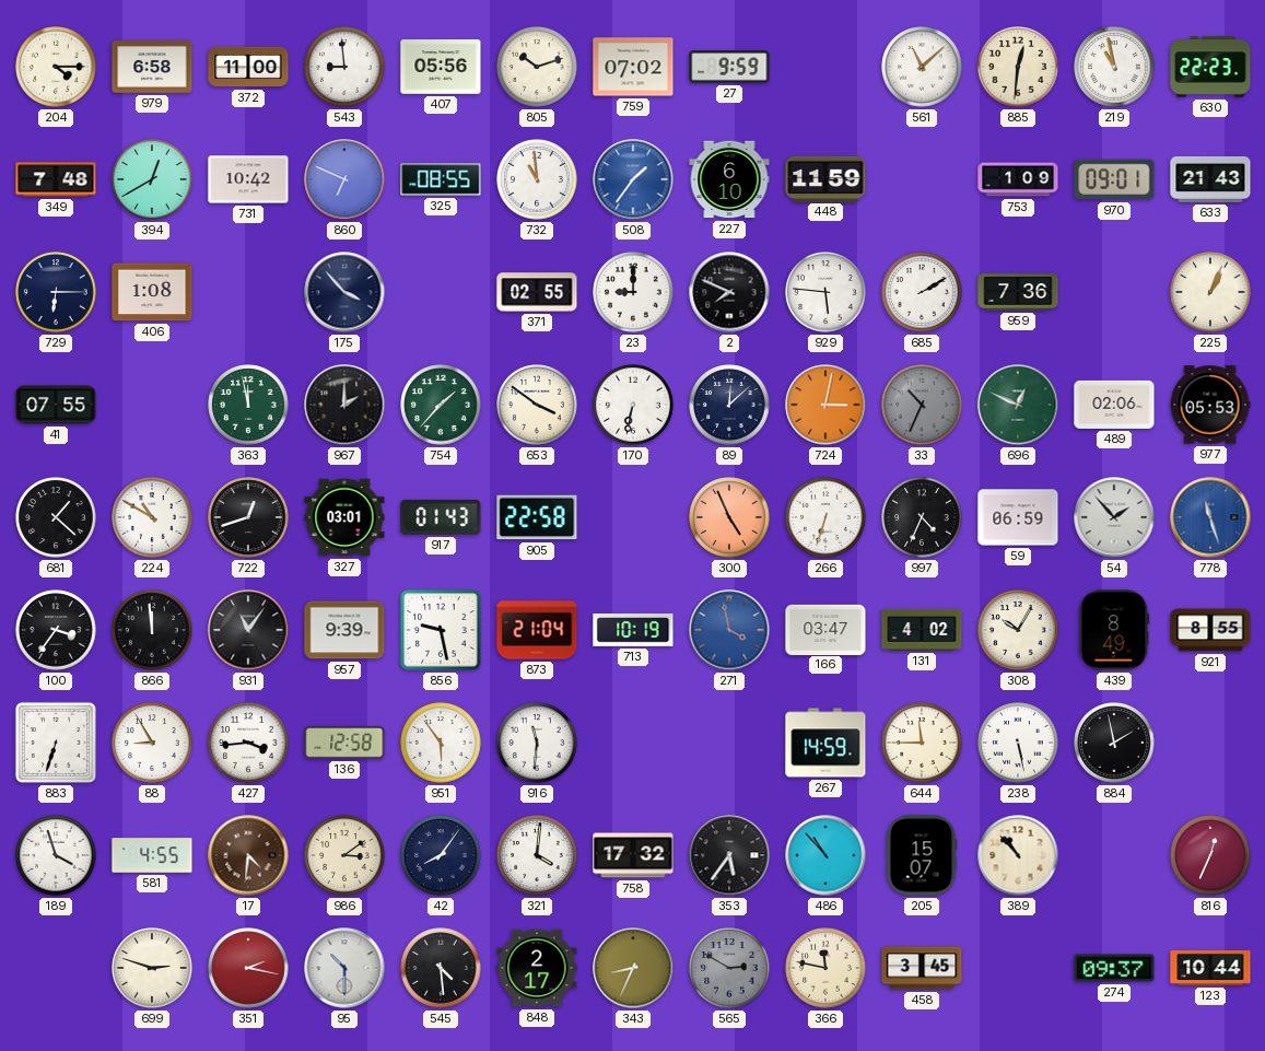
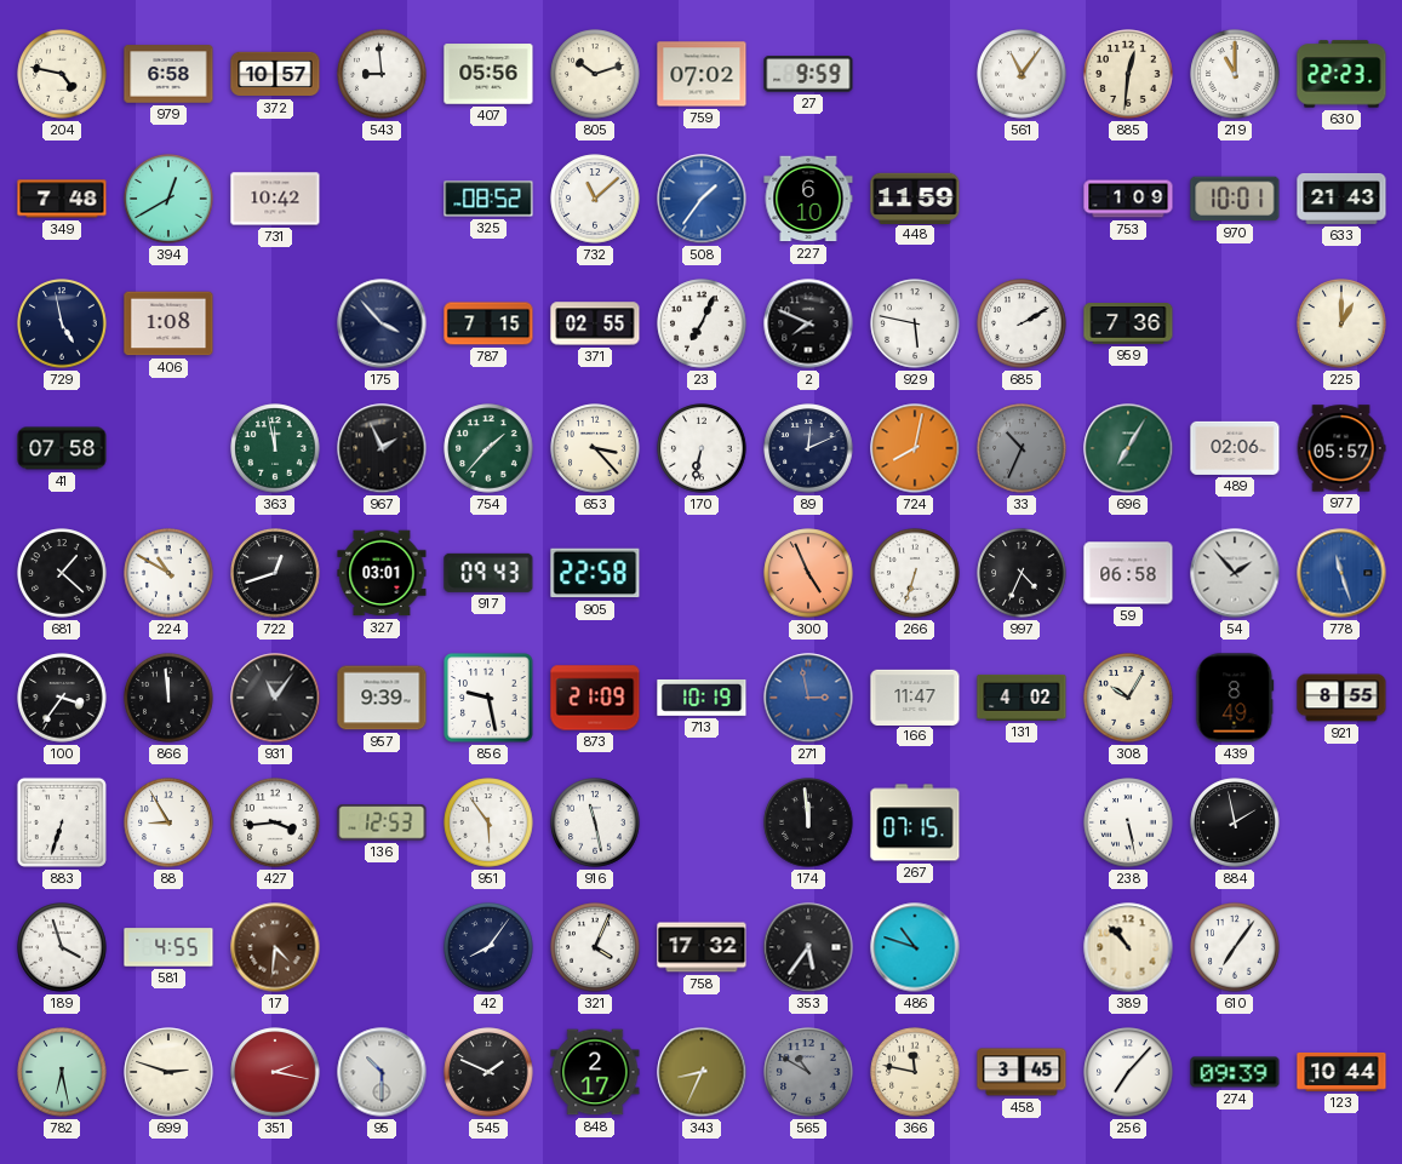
204: 4:15 -> 4:47
372: 11:00 -> 10:57
561: 11:08 -> 11:06
219: 10:58 -> 11:00
860: 6:49 -> none
325: 08:55 -> 08:52
732: 10:59 -> 11:08
970: 09:01 -> 10:01
729: 6:15 -> 4:58
787: none -> 7:15
23: 9:00 -> 7:04
929: 5:46 -> 5:47
225: 1:04 -> 1:00
41: 07:55 -> 07:58
967: 2:00 -> 1:56
653: 3:51 -> 3:23
89: 12:08 -> 12:11
724: 3:02 -> 8:02
696: 12:49 -> 7:05
977: 05:53 -> 05:57
917: 01:43 -> 09:43
59: 06:59 -> 06:58
873: 21:04 -> 21:09
271: 3:58 -> 2:58
166: 03:47 -> 11:47
136: 12:58 -> 12:53
916: 11:31 -> 11:28
174: none -> 11:59
267: 14:59 -> 07:15
644: 11:45 -> none
986: 3:09 -> none
321: 4:01 -> 4:04
486: 10:53 -> 10:48
205: 15:07 -> none
610: none -> 7:06
816: 12:34 -> none
782: none -> 6:28
545: 4:29 -> 1:49
565: 2:50 -> 10:50
256: none -> 7:07
274: 09:37 -> 09:39
